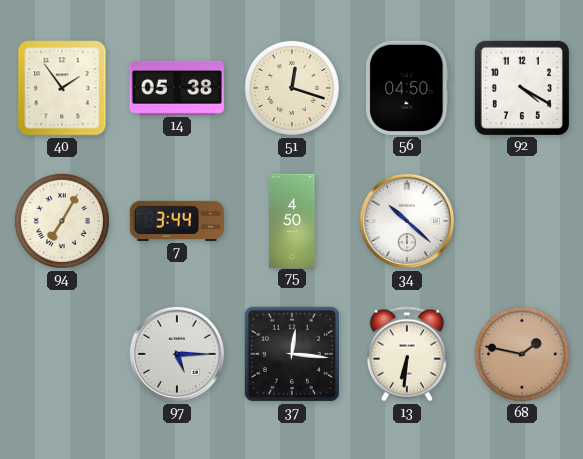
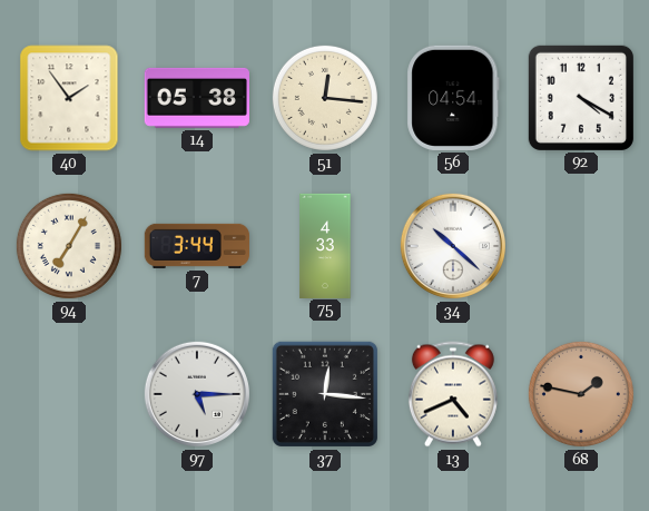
51: 12:18 -> 12:16
56: 04:50 -> 04:54
75: 4:50 -> 4:33
13: 6:31 -> 4:41
